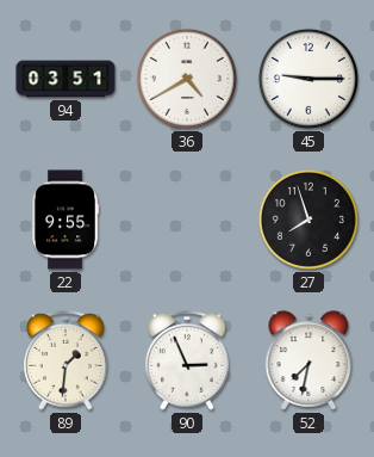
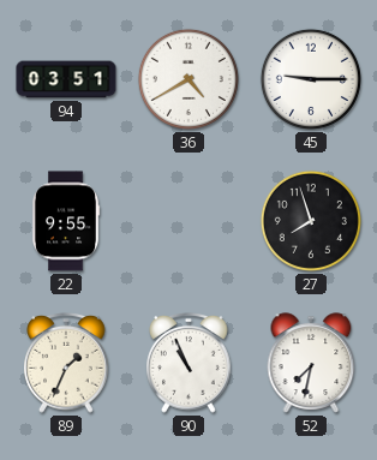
89: 1:31 -> 1:34
90: 2:56 -> 10:56
